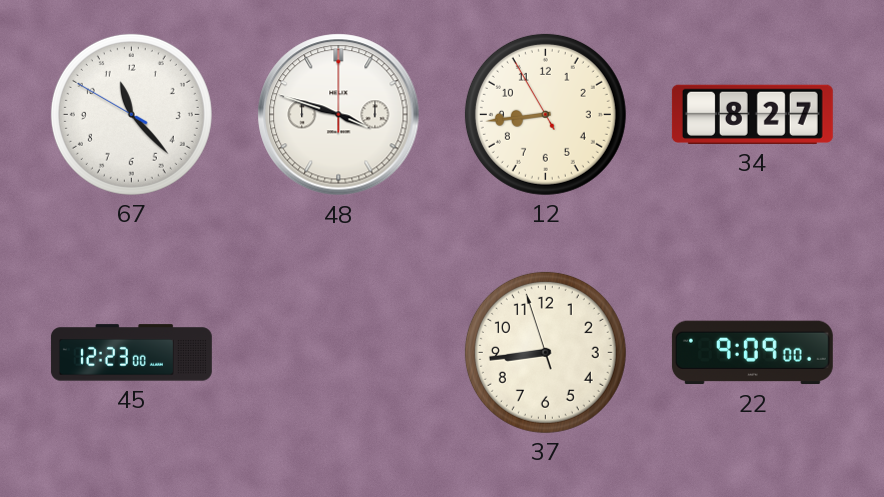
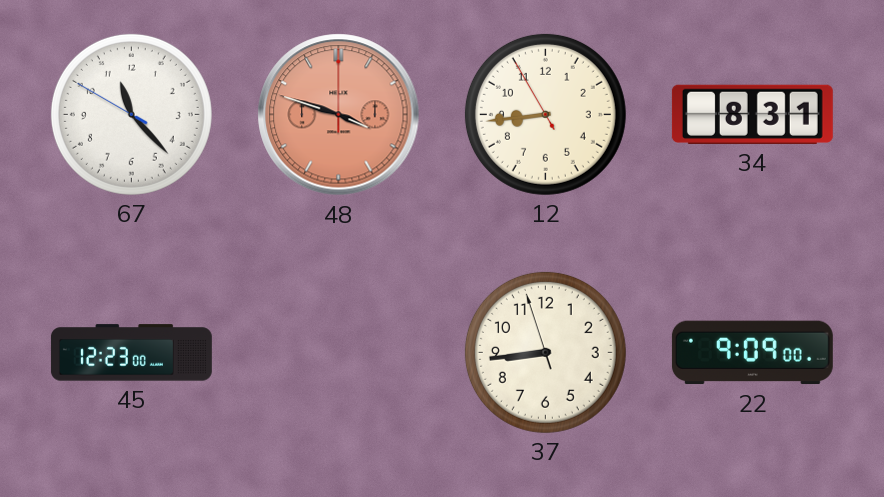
48 dial: white -> salmon
34: 8:27 -> 8:31
